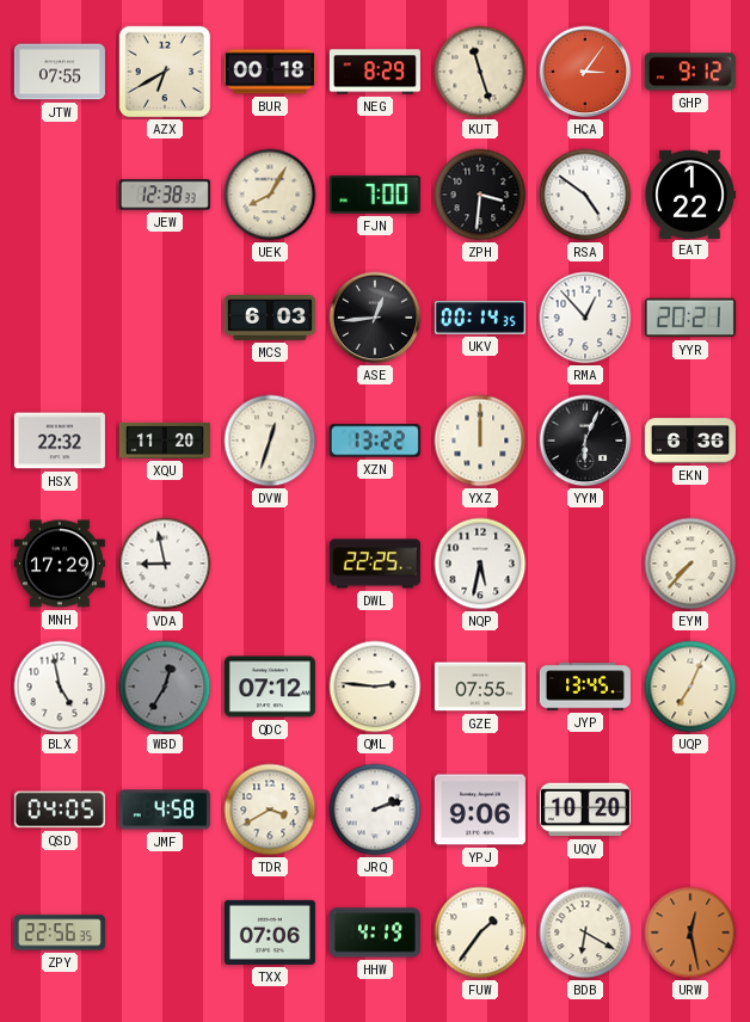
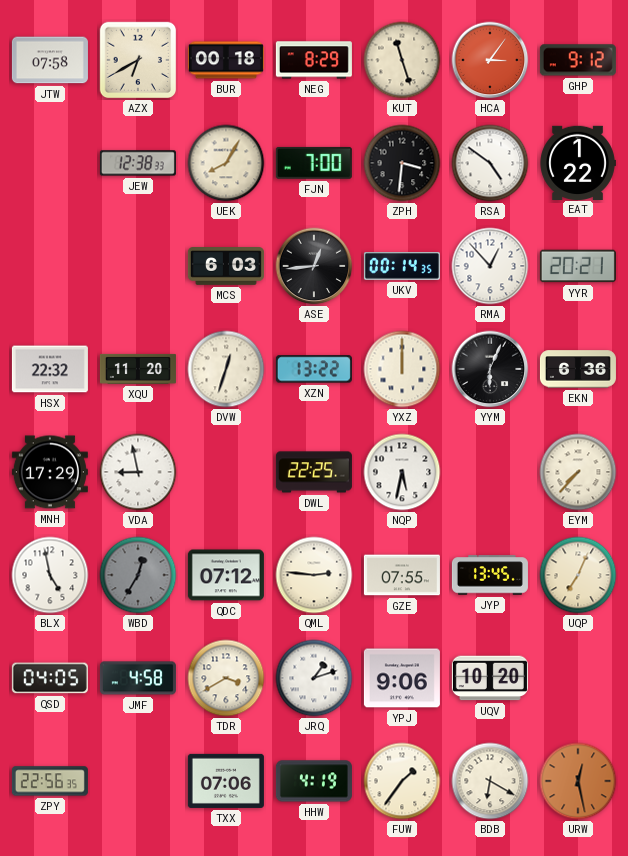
JTW: 07:55 -> 07:58
JRQ: 2:12 -> 1:12
